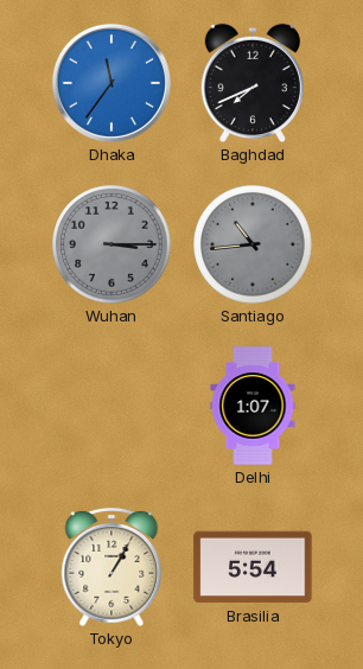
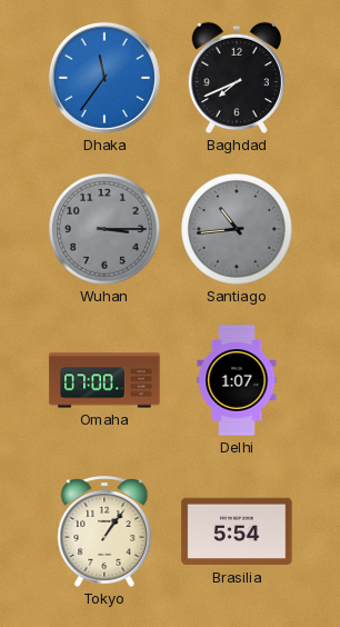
Omaha: none -> 07:00
Tokyo: 1:05 -> 1:06
